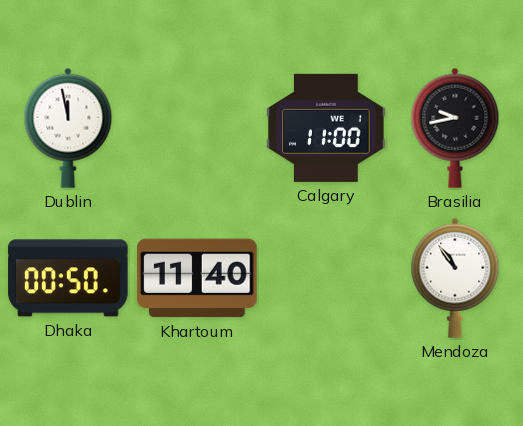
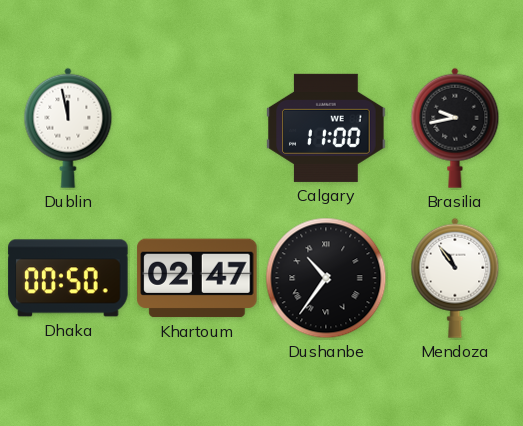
Khartoum: 11:40 -> 02:47
Dushanbe: none -> 10:36
